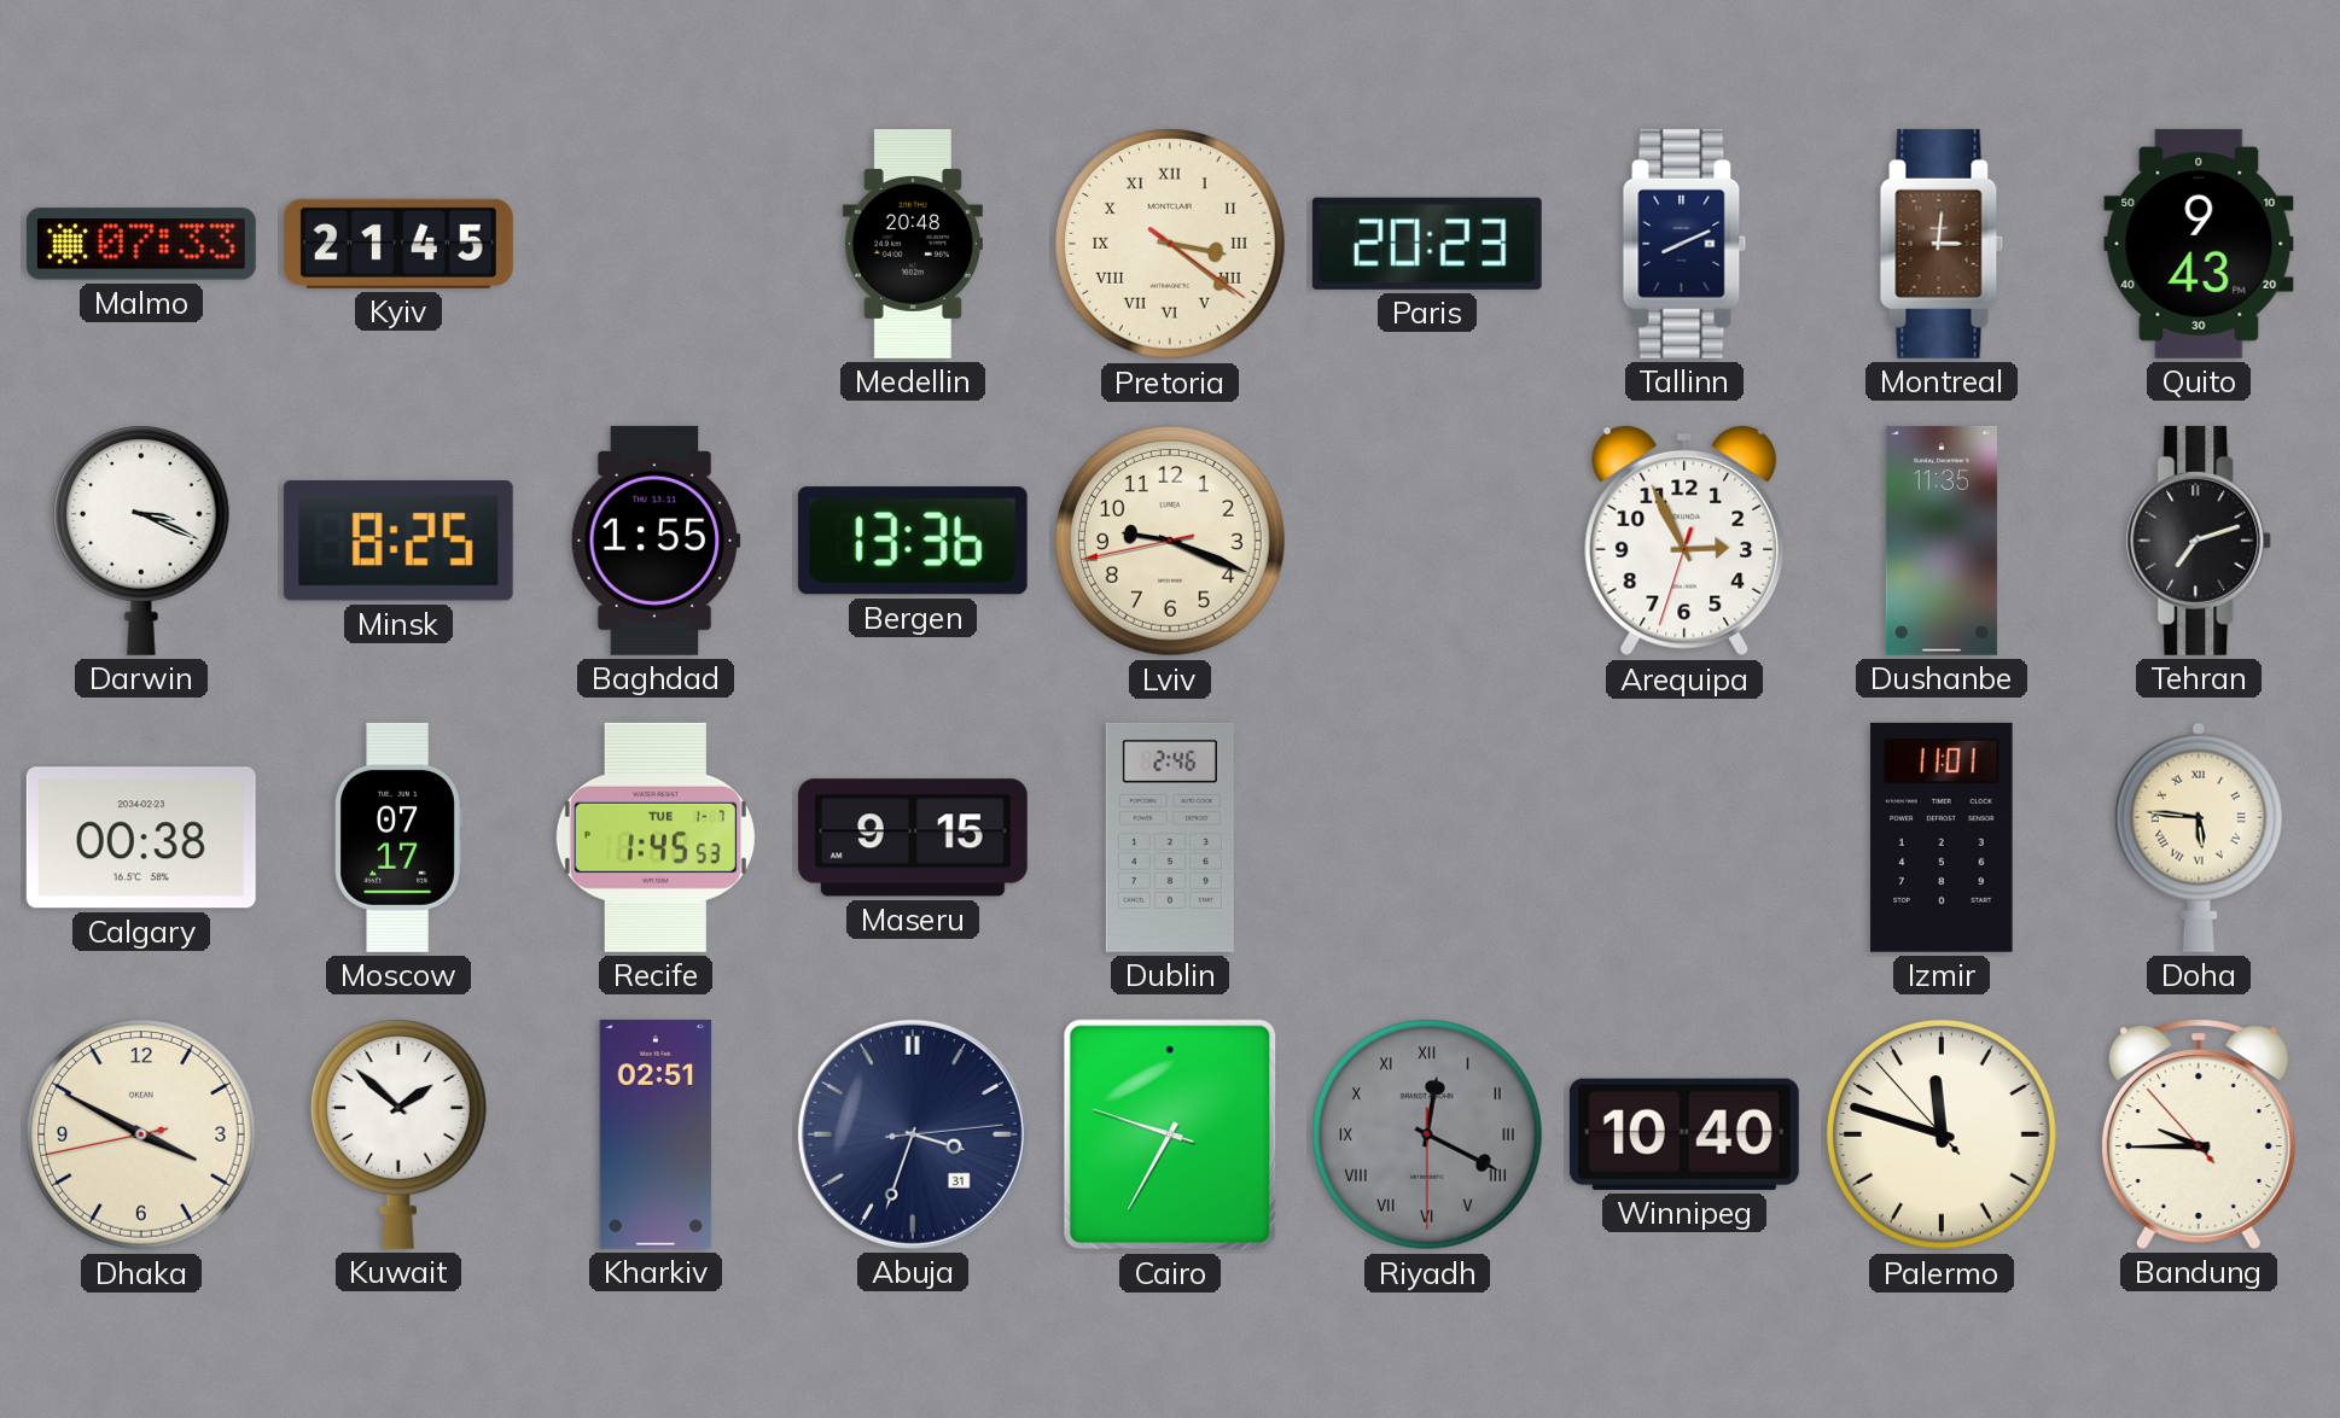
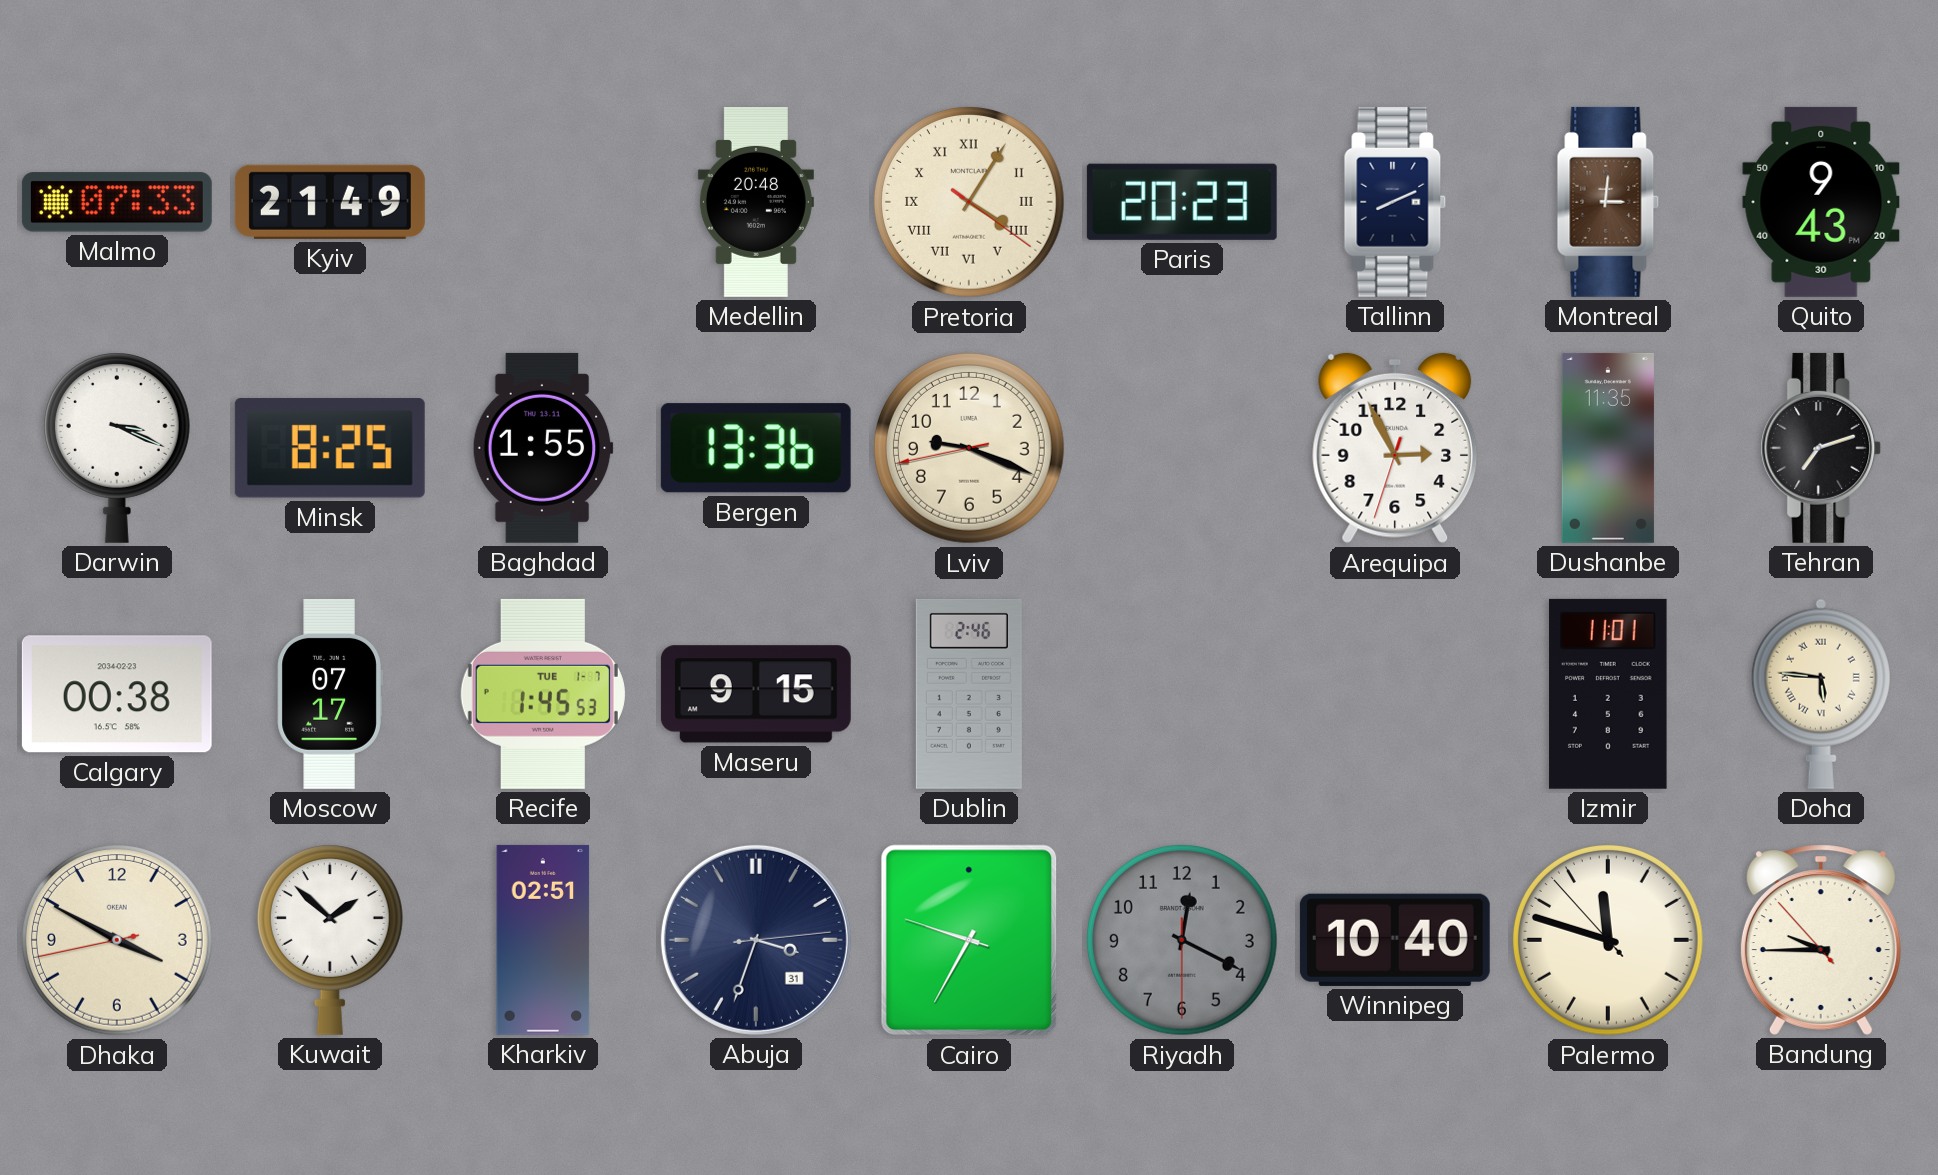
Kyiv: 21:45 -> 21:49
Pretoria: 3:21 -> 4:05
Riyadh numerals: Roman -> Arabic
